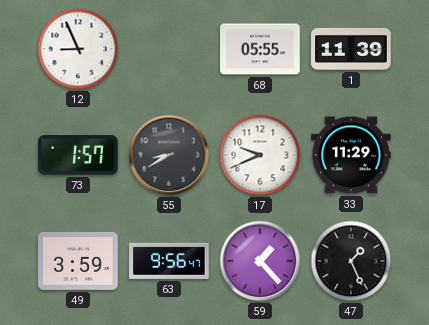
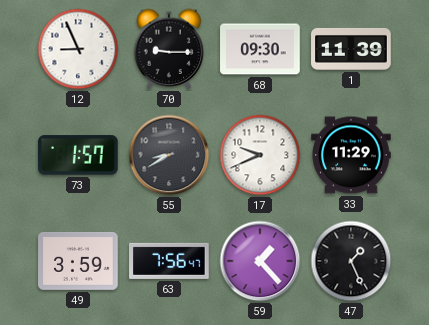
70: none -> 9:15
68: 05:55 -> 09:30
63: 9:56 -> 7:56
